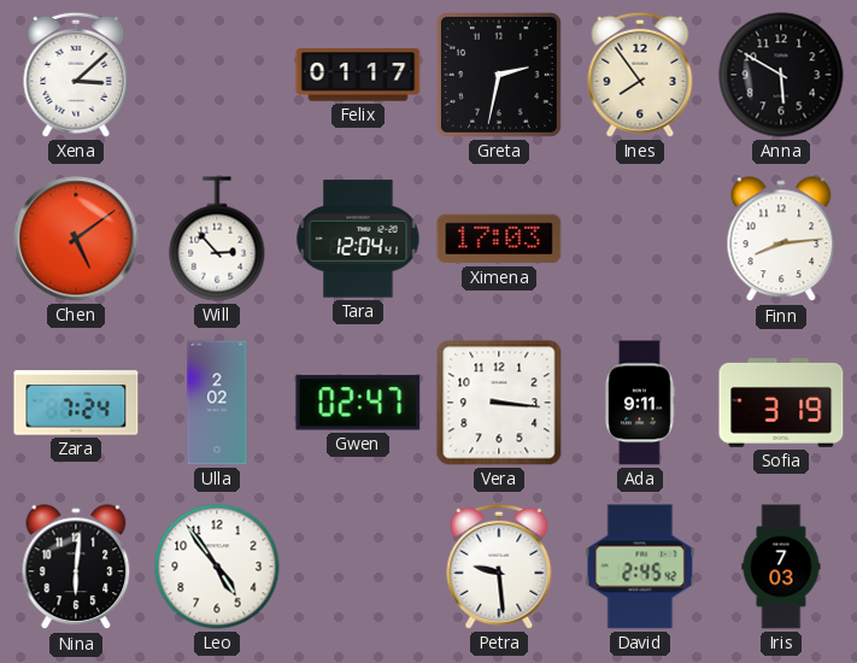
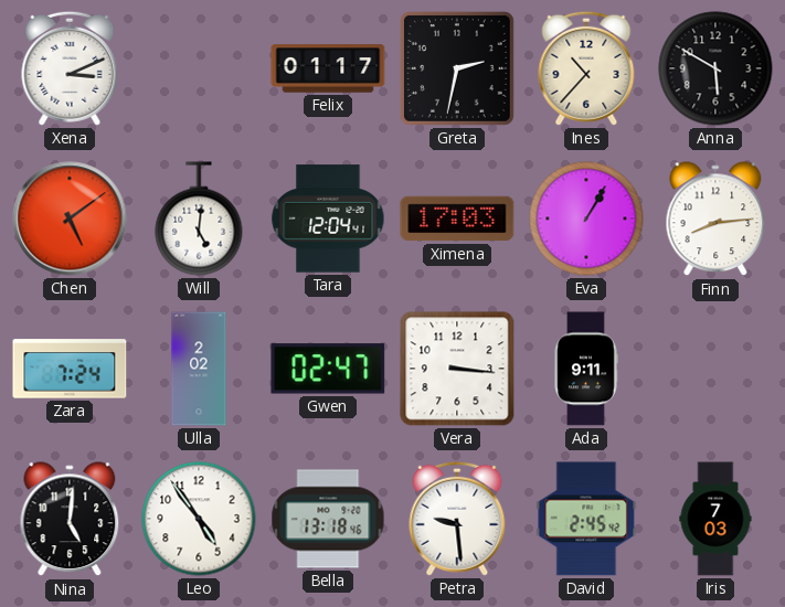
Xena: 3:08 -> 3:11
Ines: 7:54 -> 10:37
Will: 2:53 -> 5:01
Eva: none -> 1:05
Sofia: 3:19 -> none
Nina: 6:01 -> 5:01
Bella: none -> 13:18
